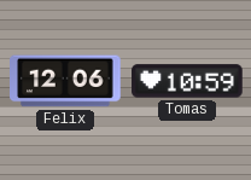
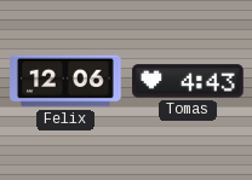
Tomas: 10:59 -> 4:43
